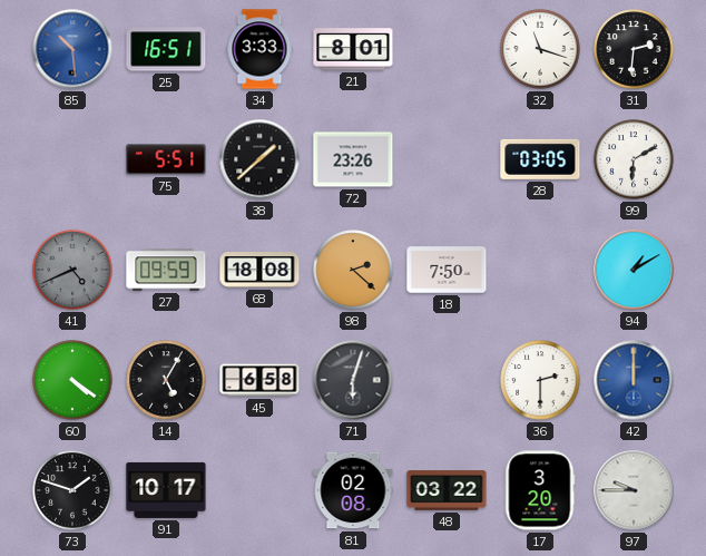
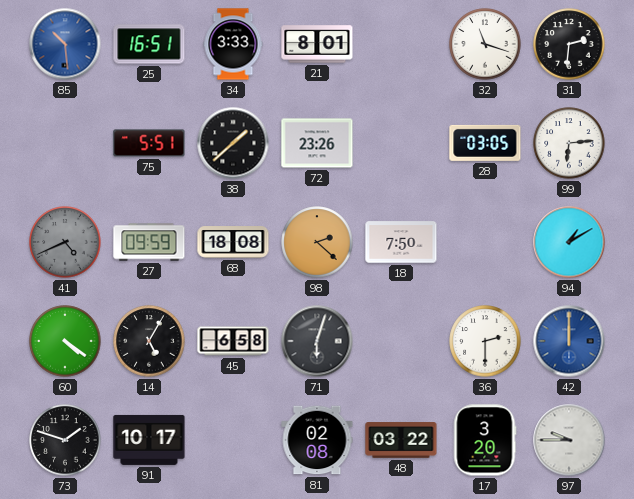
99: 6:10 -> 6:14
